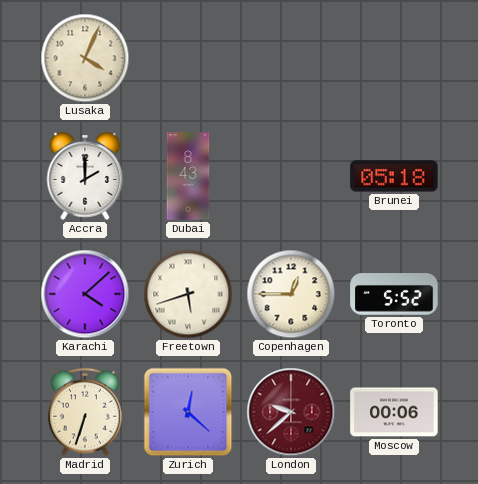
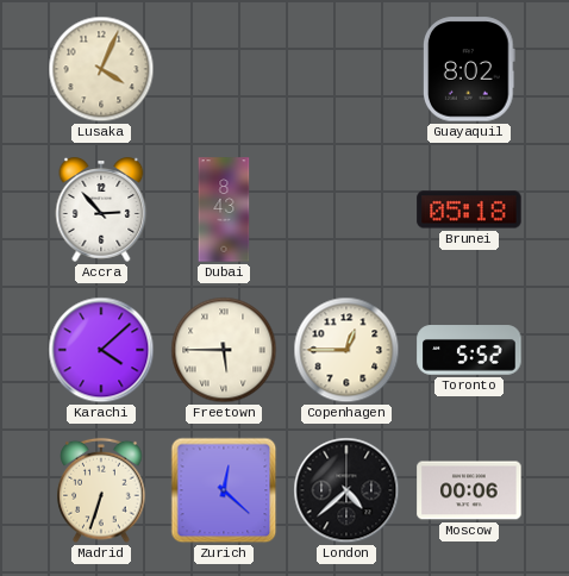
Guayaquil: none -> 8:02
Accra: 2:00 -> 2:53
Freetown: 5:42 -> 5:45
London: 9:38 -> 4:38
London dial: burgundy -> black
